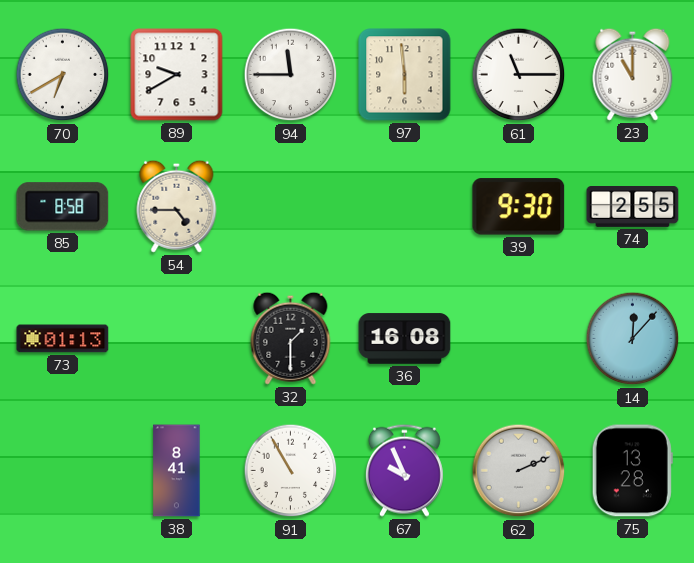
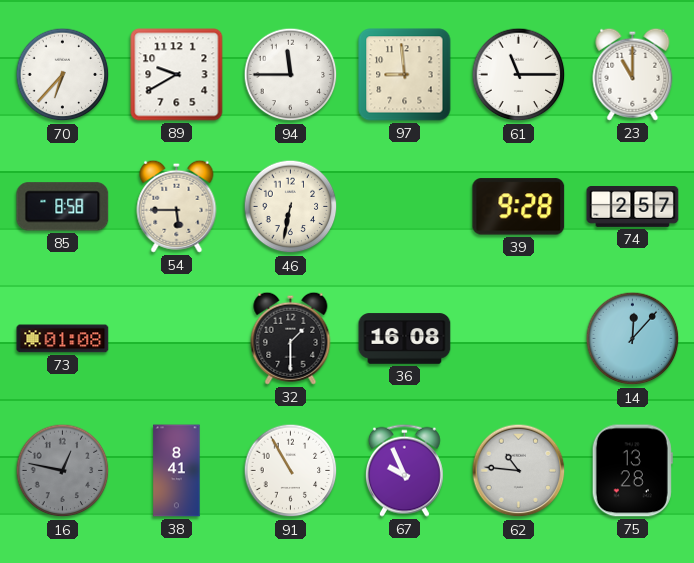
70: 6:40 -> 6:37
97: 5:59 -> 8:59
54: 4:45 -> 5:45
46: none -> 6:32
39: 9:30 -> 9:28
74: 2:55 -> 2:57
73: 01:13 -> 01:08
16: none -> 12:47
62: 2:11 -> 10:46
